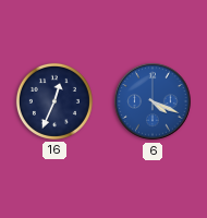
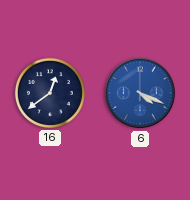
16: 12:34 -> 12:39
